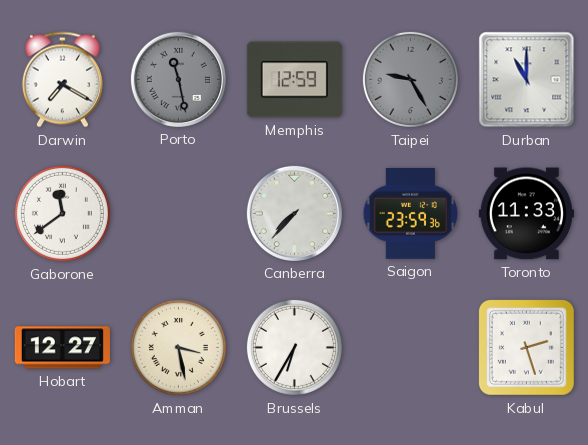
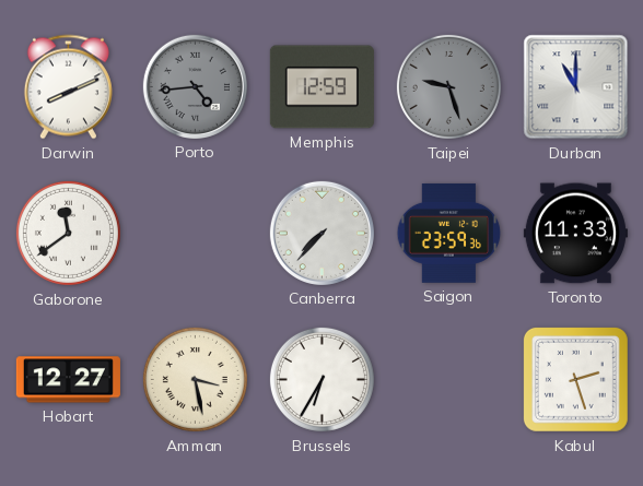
Darwin: 7:20 -> 8:11
Porto: 11:28 -> 4:44
Taipei: 9:25 -> 9:27
